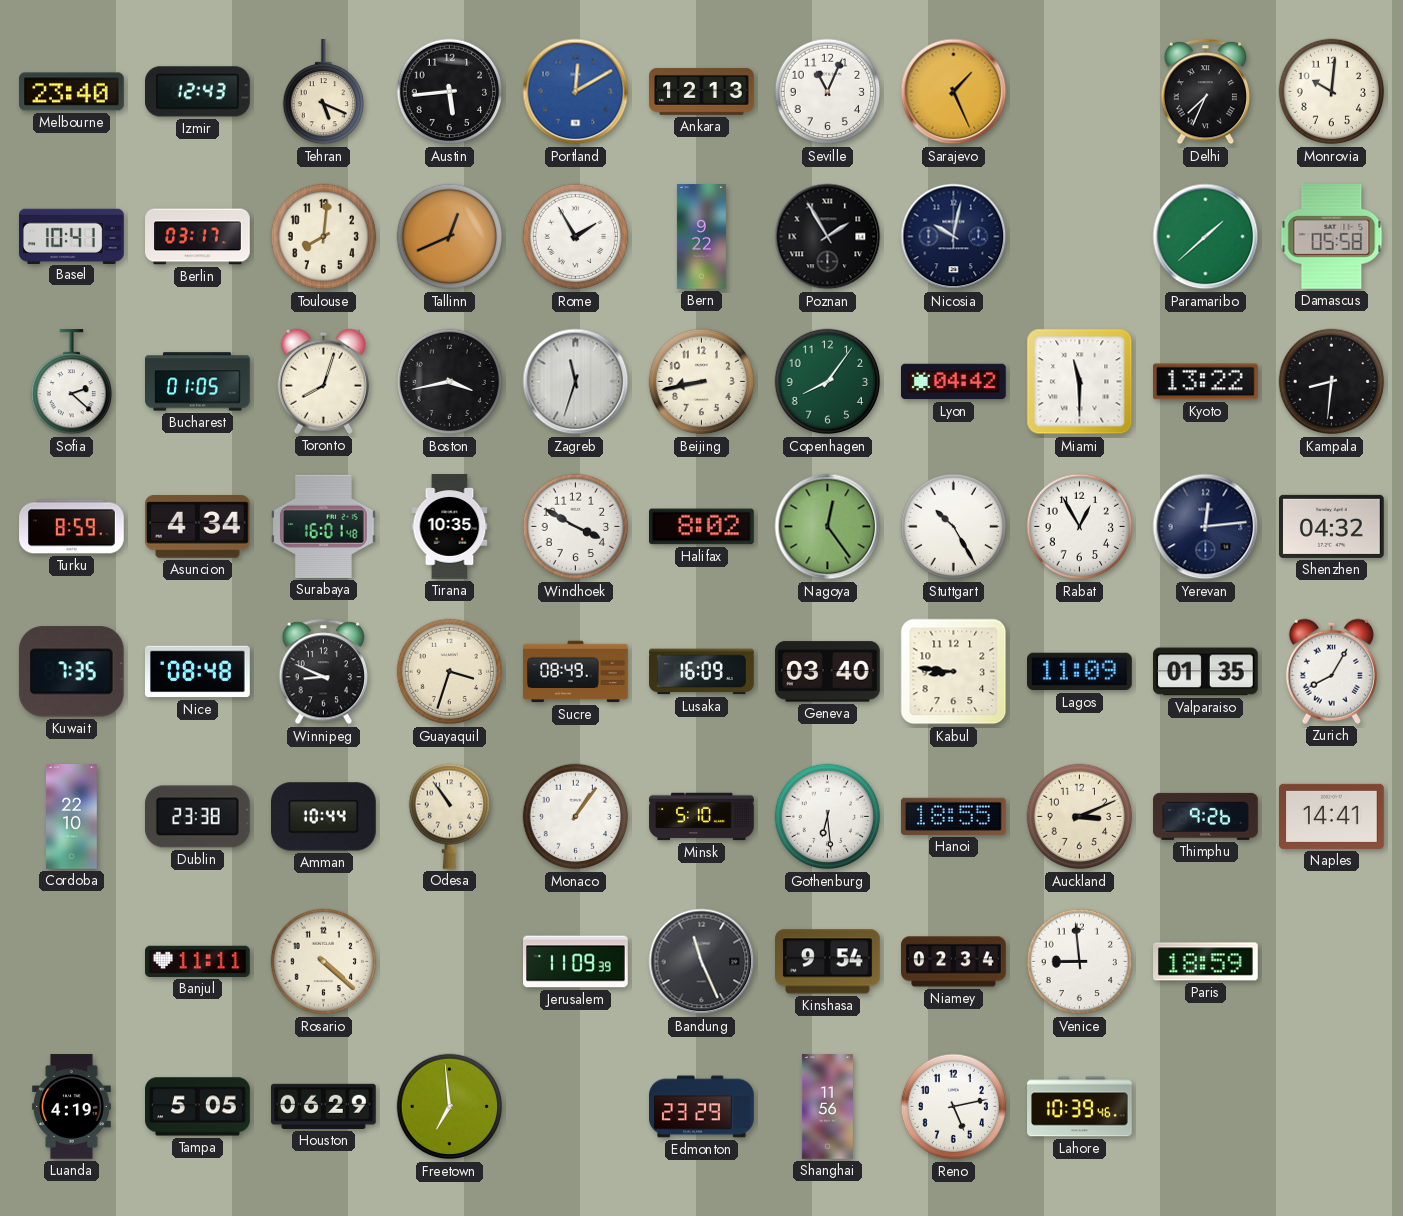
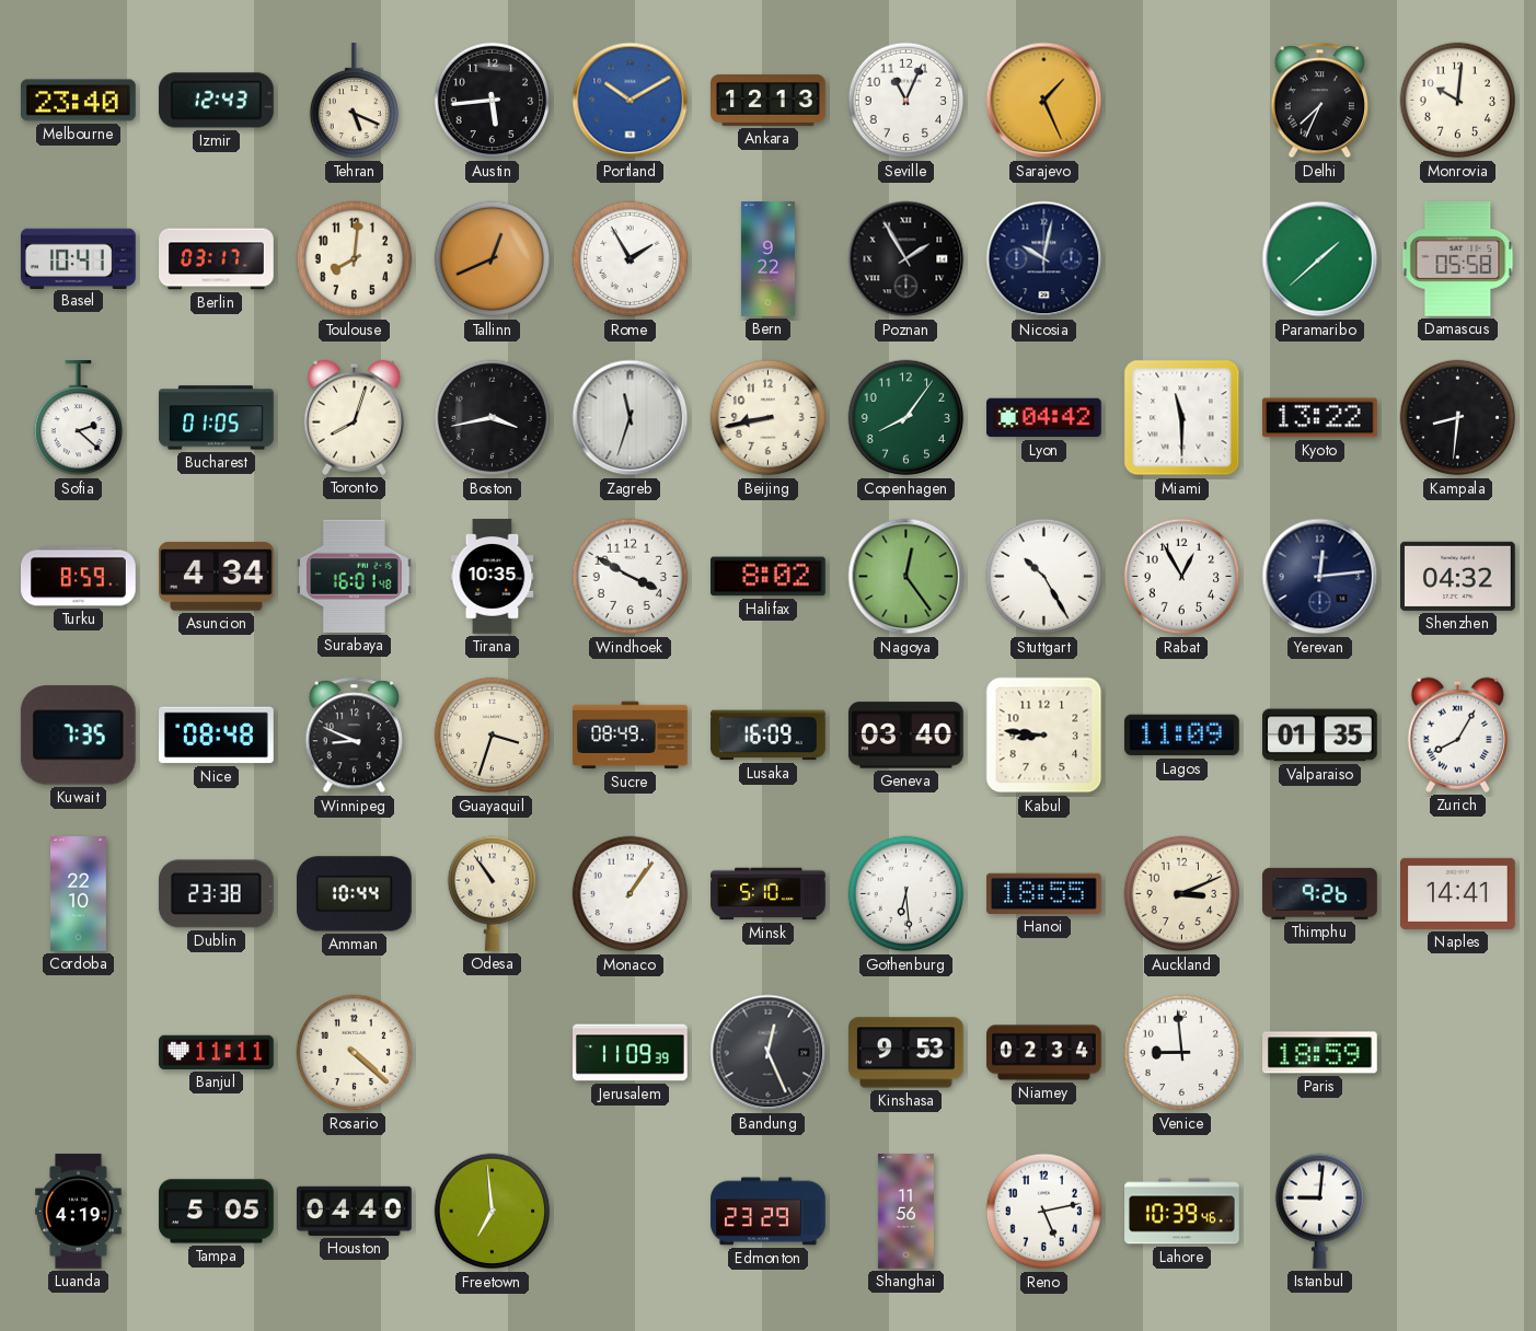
Portland: 12:10 -> 10:10
Bandung: 11:26 -> 12:26
Kinshasa: 9:54 -> 9:53
Houston: 06:29 -> 04:40
Istanbul: none -> 9:01
